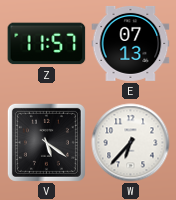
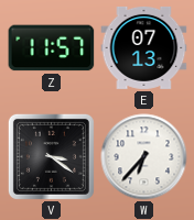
V: 5:21 -> 3:21
